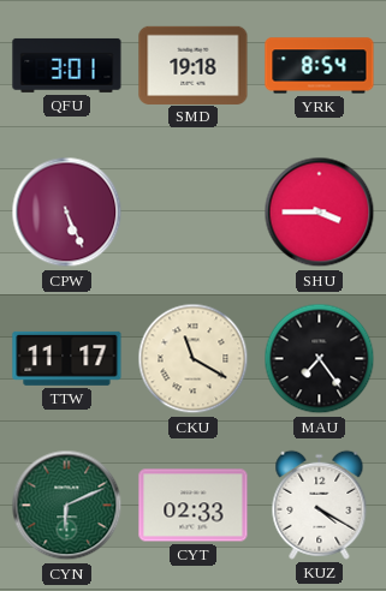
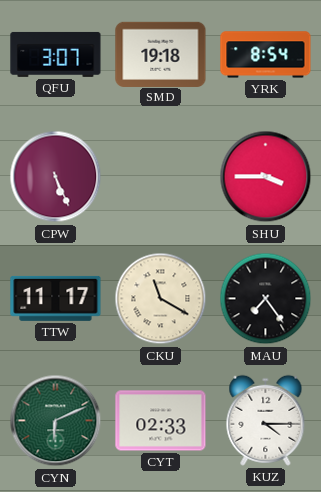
QFU: 3:01 -> 3:07
KUZ: 4:20 -> 4:15
